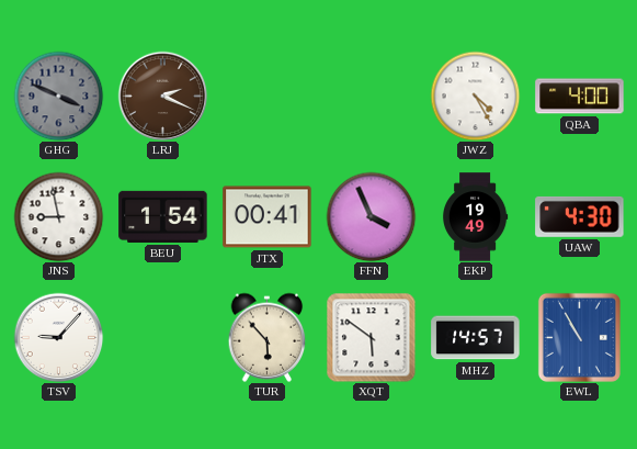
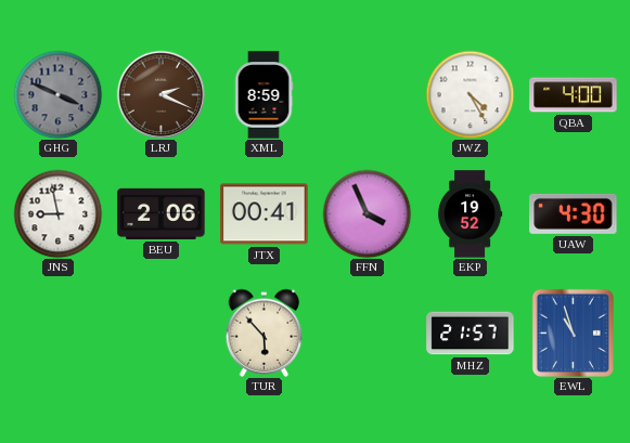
XML: none -> 8:59
BEU: 1:54 -> 2:06
EKP: 19:49 -> 19:52
TSV: 9:07 -> none
XQT: 5:51 -> none
MHZ: 14:57 -> 21:57
EWL: 10:55 -> 10:57
